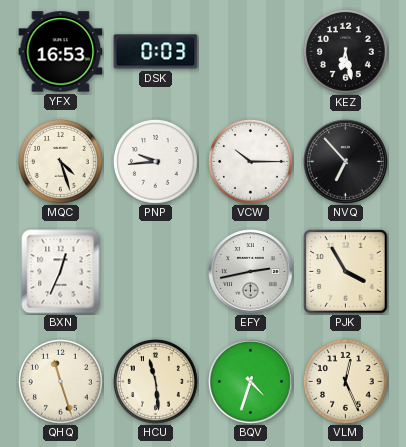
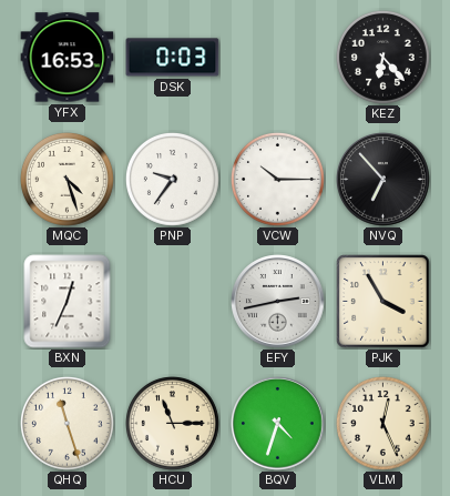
KEZ: 6:28 -> 6:23
PNP: 9:44 -> 9:36
HCU: 11:29 -> 11:15
